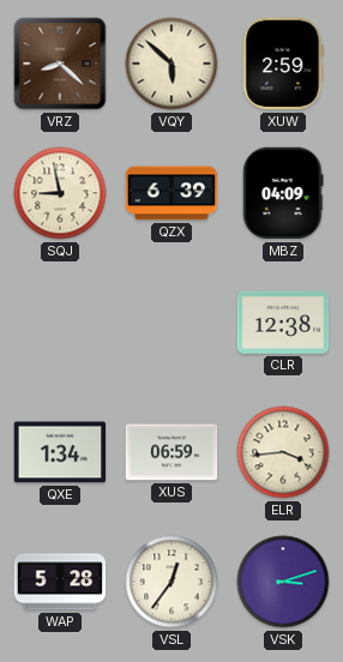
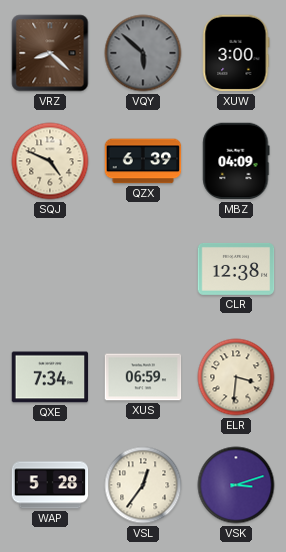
VQY dial: cream -> grey
XUW: 2:59 -> 3:00
SQJ: 8:58 -> 4:49
QXE: 1:34 -> 7:34
ELR: 3:44 -> 3:31
